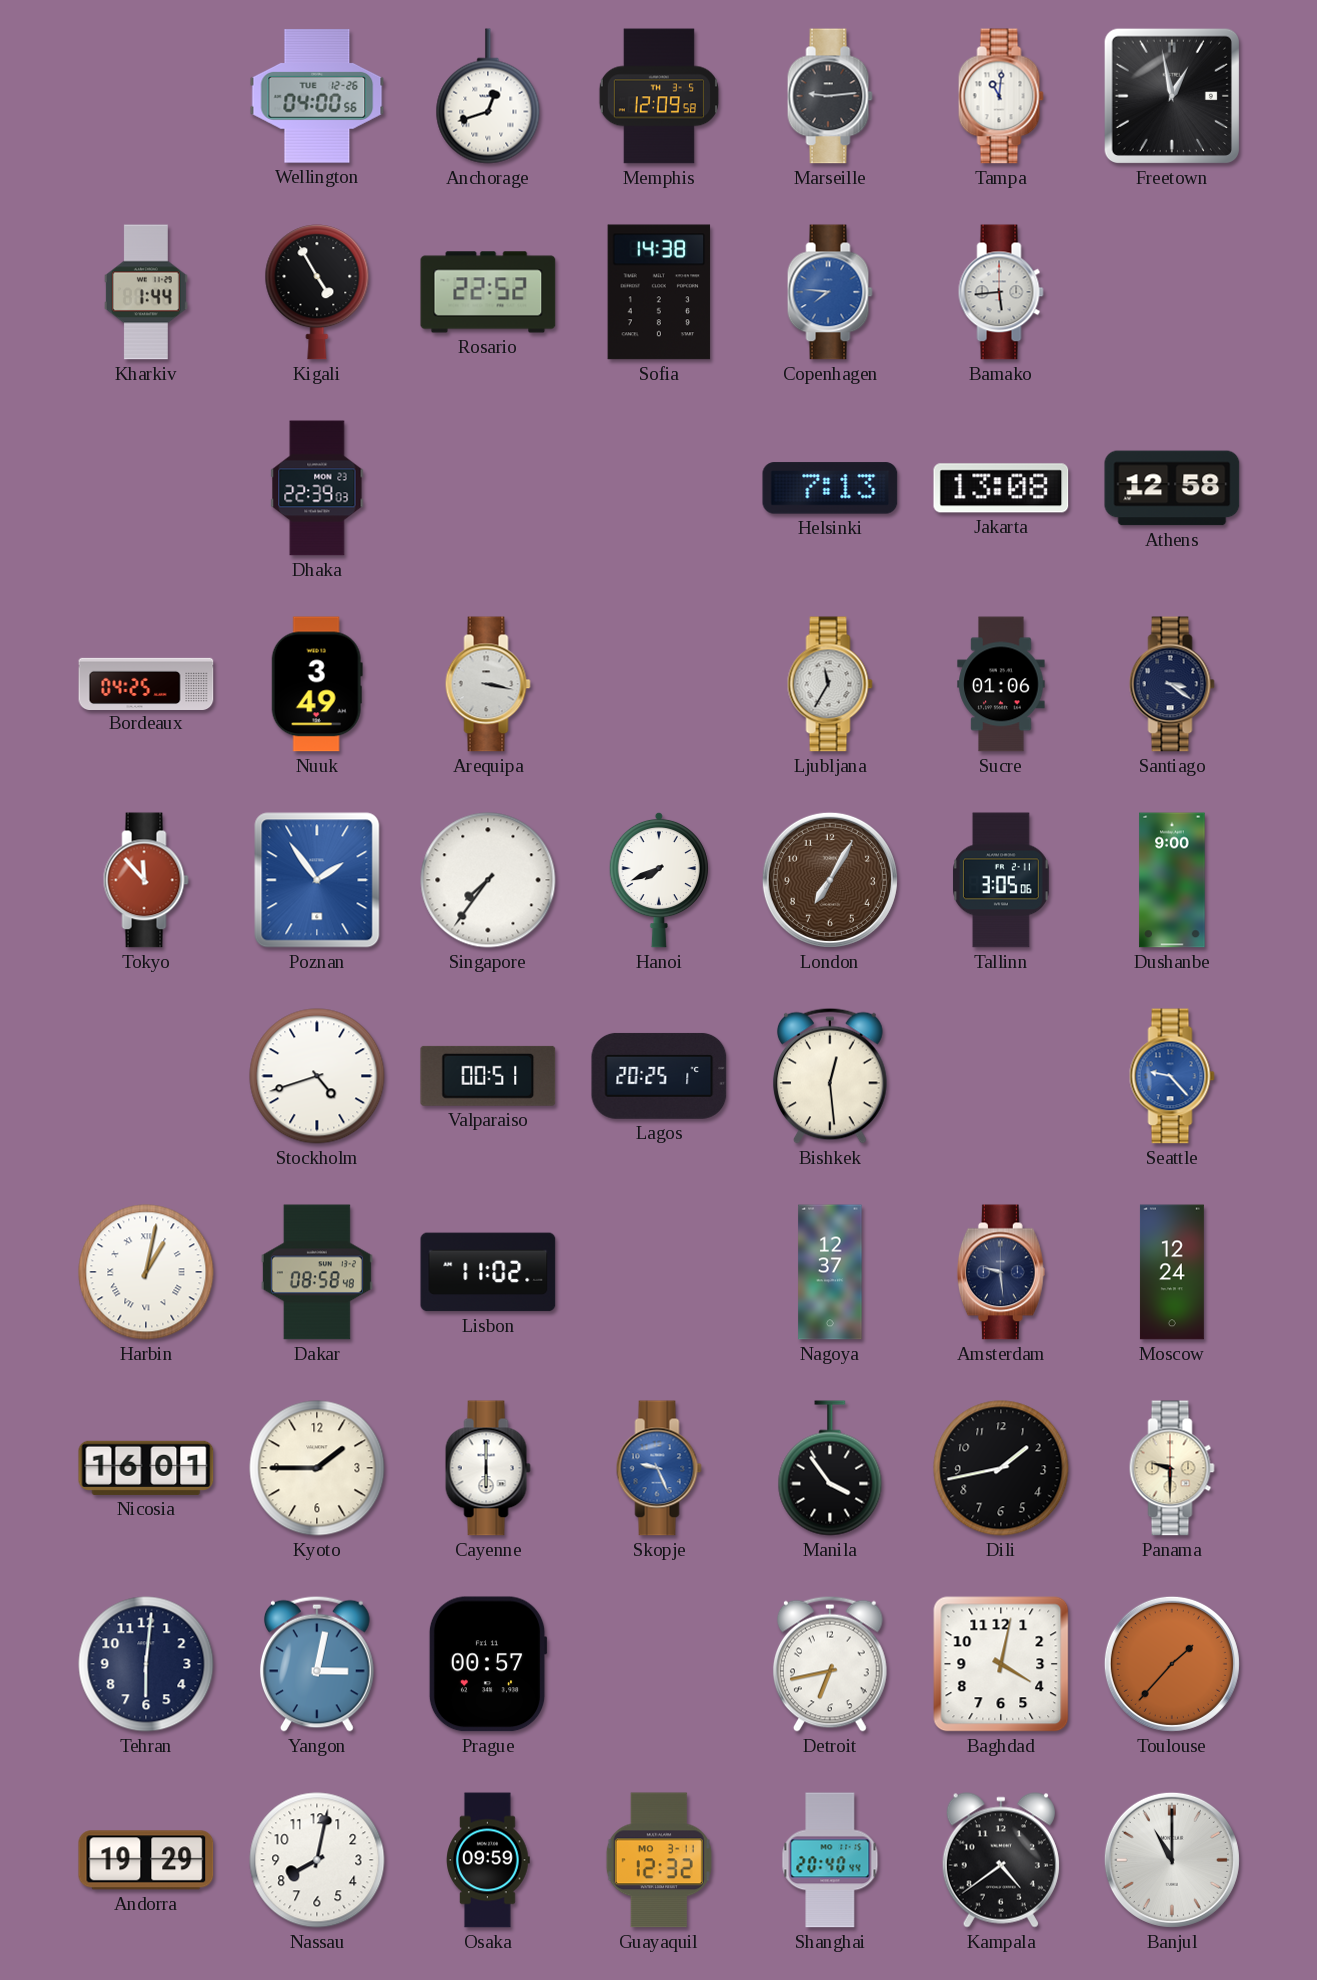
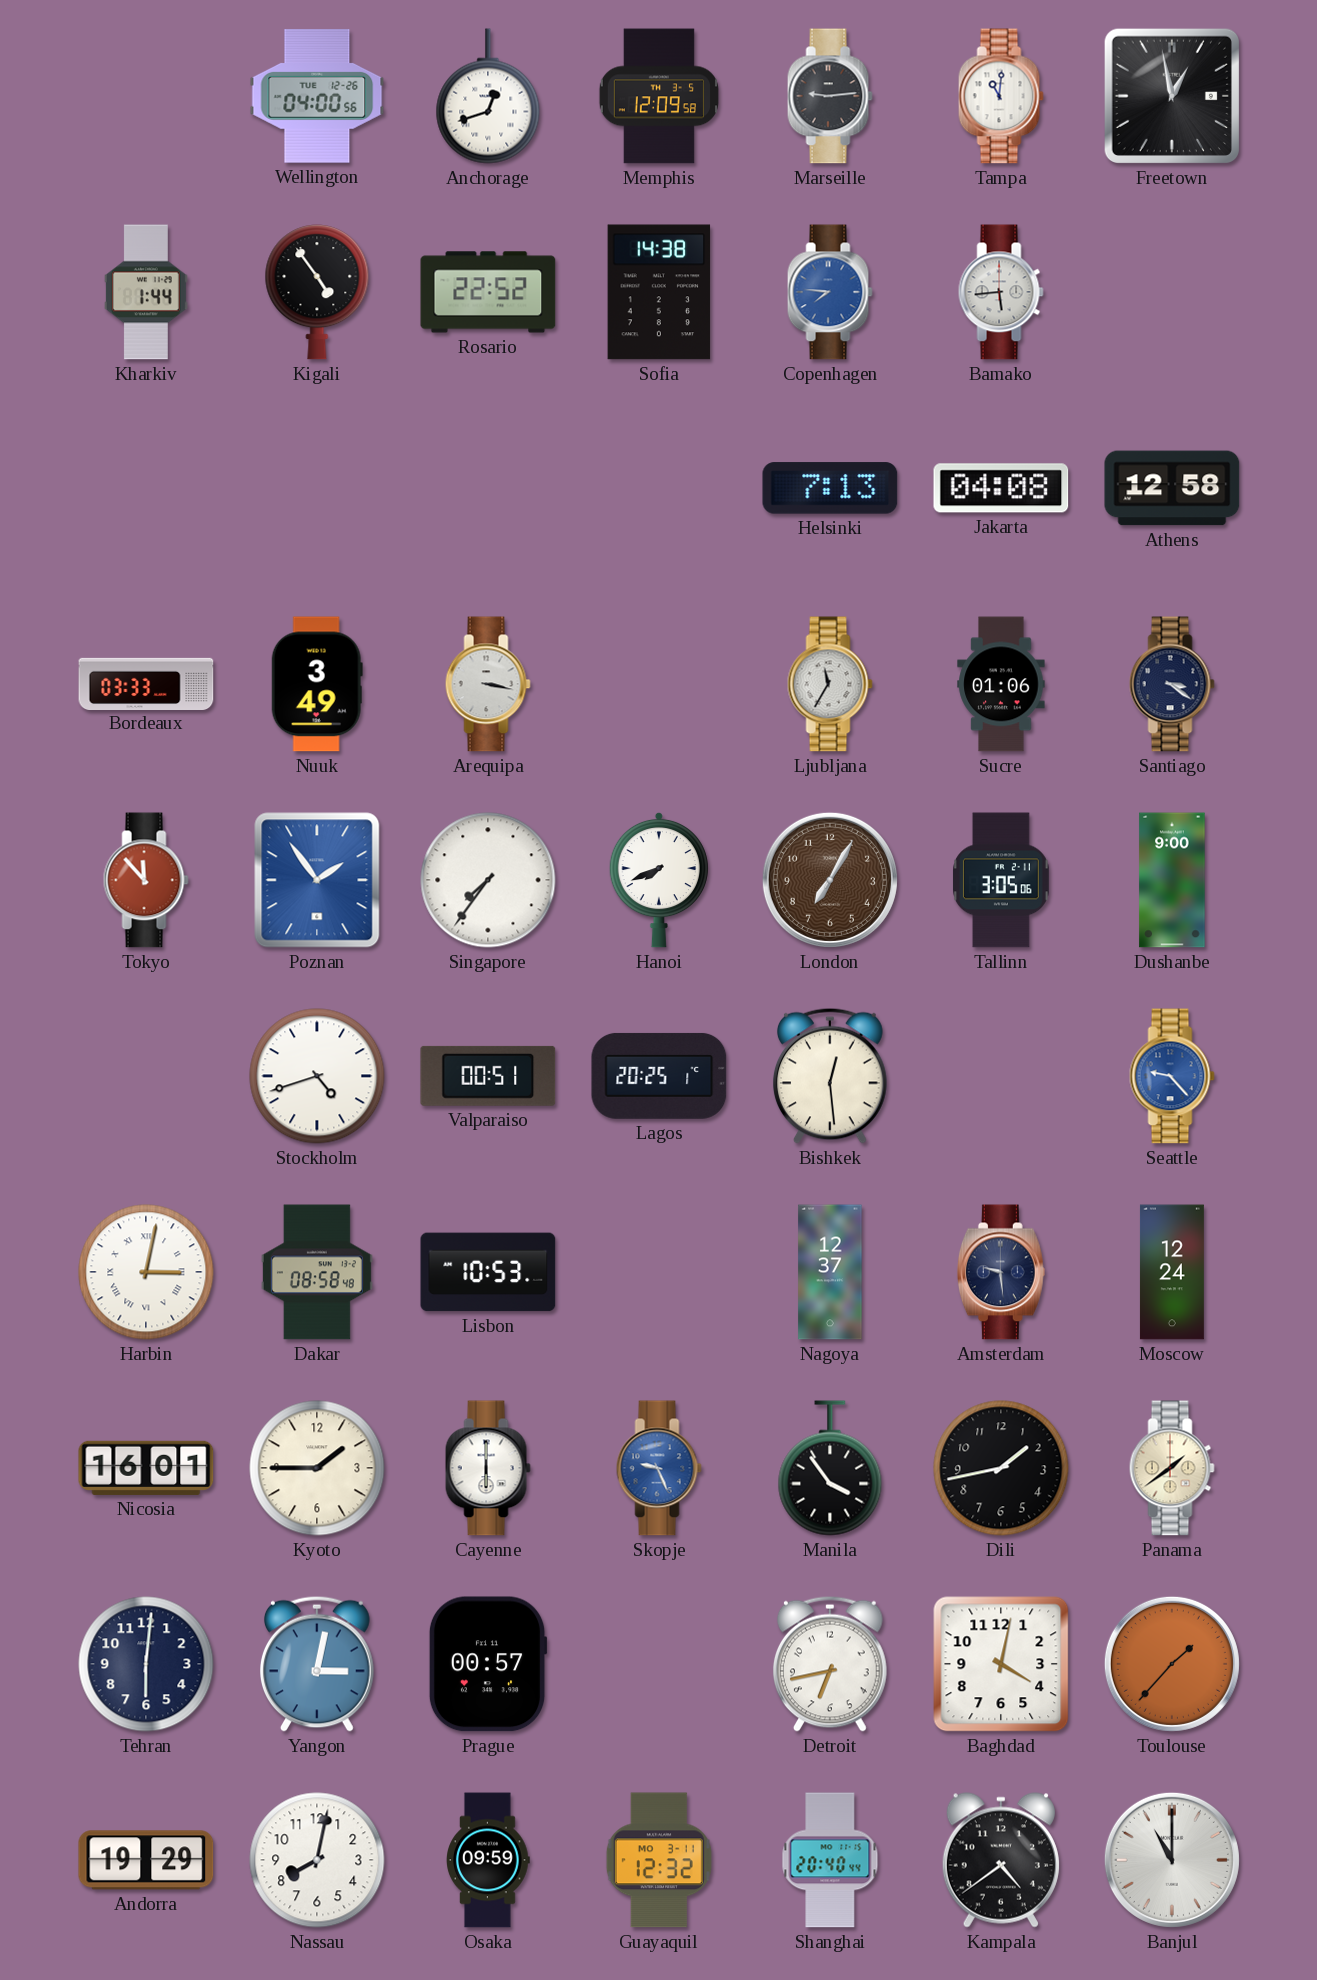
Kigali: 4:55 -> 4:54
Dhaka: 22:39 -> none
Jakarta: 13:08 -> 04:08
Bordeaux: 04:25 -> 03:33
Harbin: 1:02 -> 3:02
Lisbon: 11:02 -> 10:53
Panama: 9:30 -> 1:39
